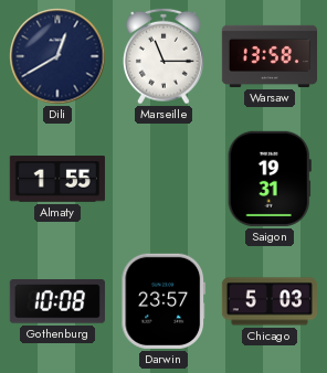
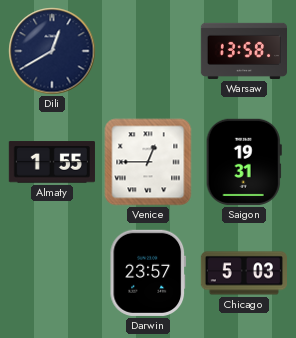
Marseille: 11:15 -> none
Venice: none -> 12:45
Gothenburg: 10:08 -> none
